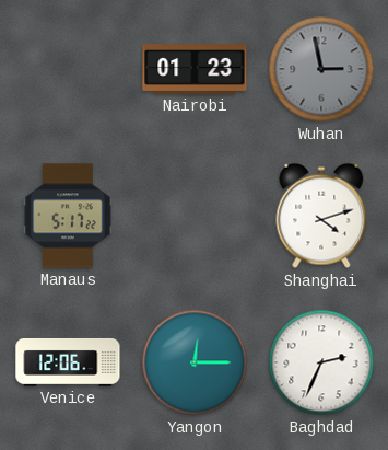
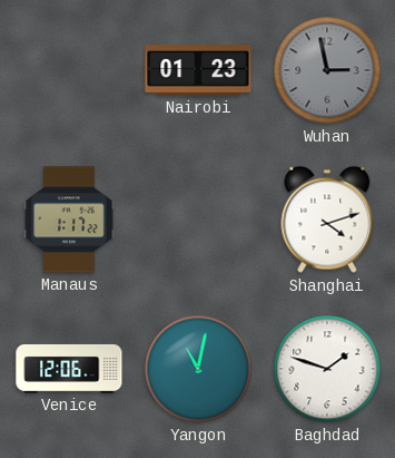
Manaus: 5:17 -> 1:17
Yangon: 12:15 -> 11:02
Baghdad: 2:34 -> 1:48
